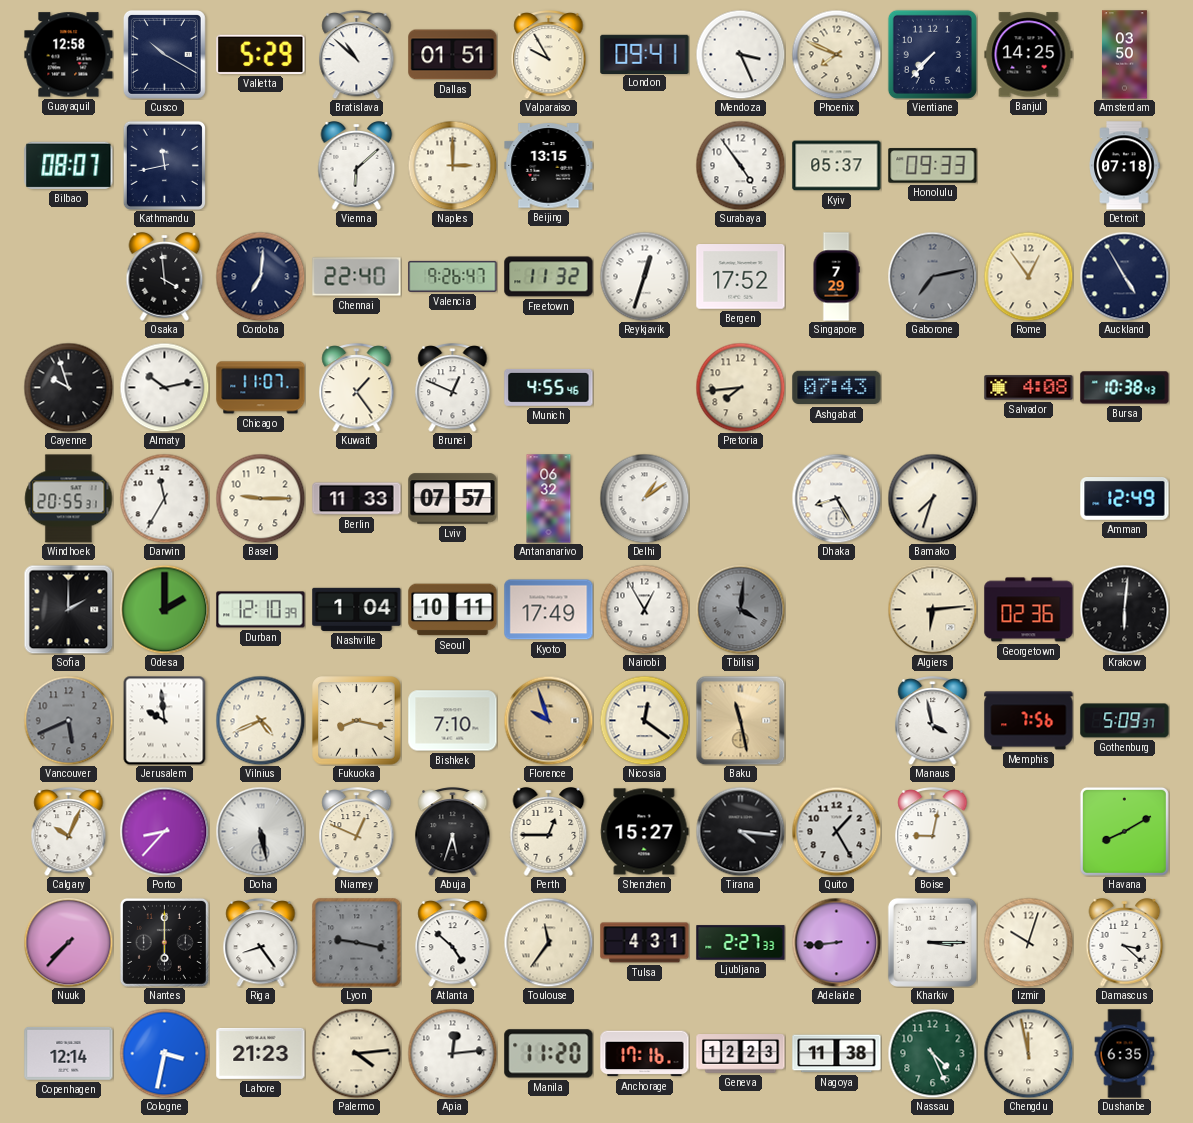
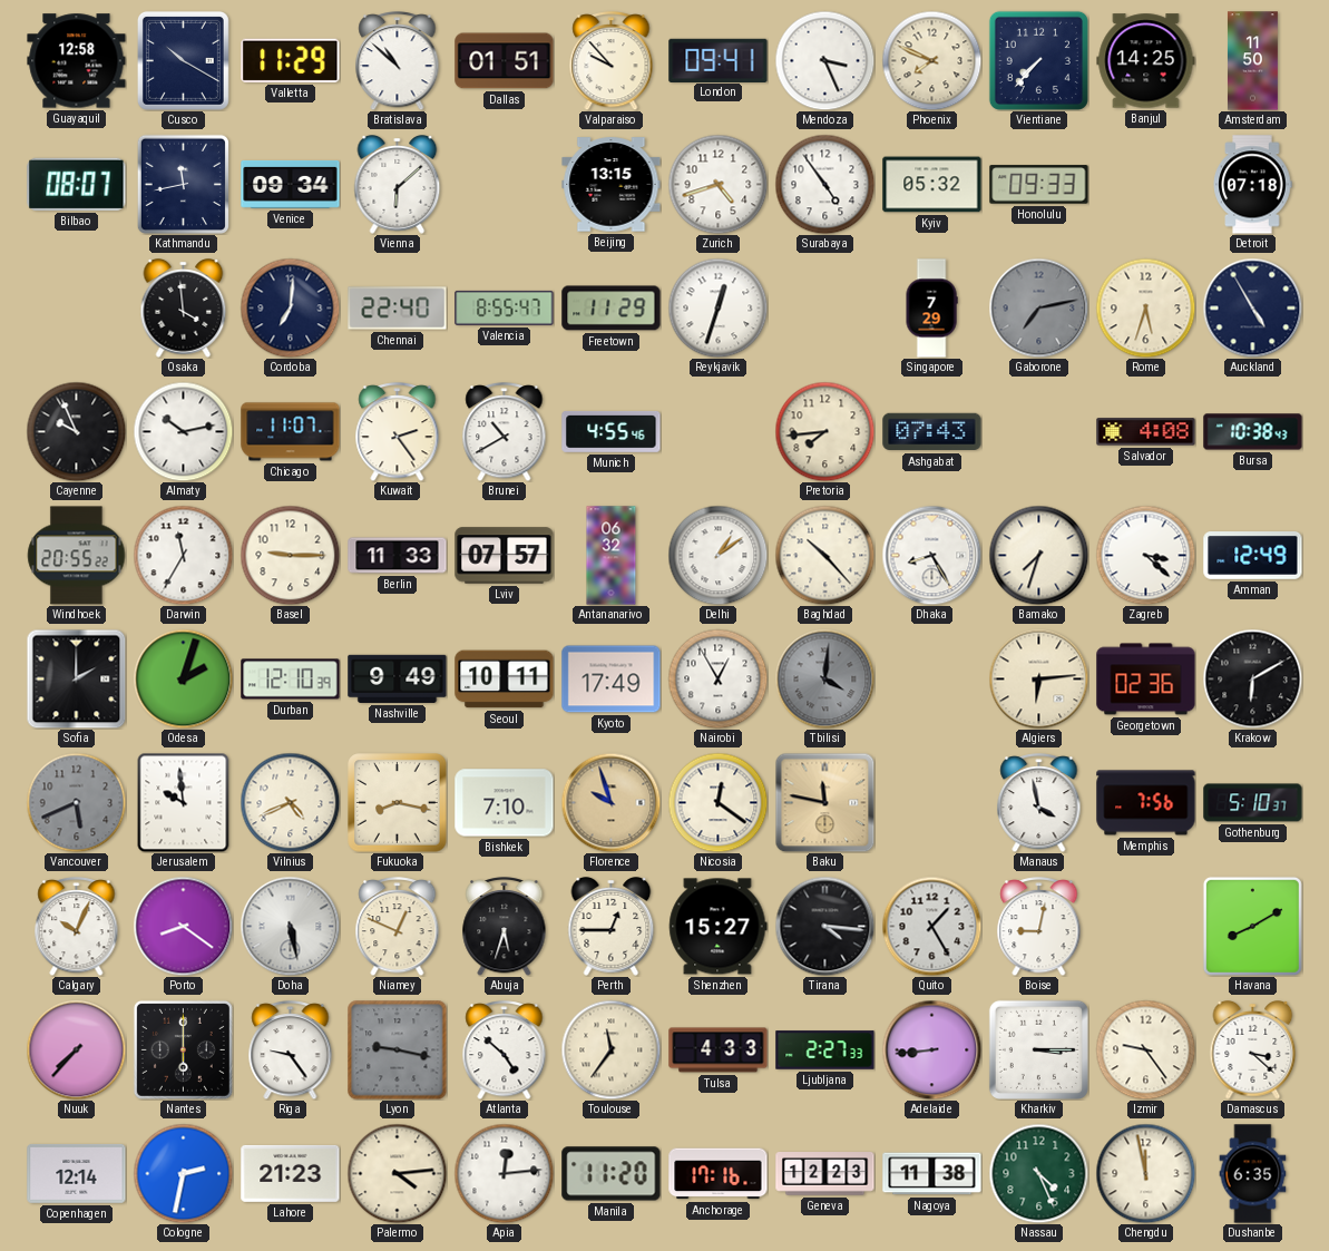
Valletta: 5:29 -> 11:29
Valparaiso: 9:55 -> 9:53
Amsterdam: 03:50 -> 11:50
Venice: none -> 09:34
Naples: 3:00 -> none
Zurich: none -> 4:42
Kyiv: 05:37 -> 05:32
Valencia: 9:26 -> 8:55
Freetown: 11:32 -> 11:29
Bergen: 17:52 -> none
Rome: 12:54 -> 5:33
Cayenne: 9:57 -> 9:56
Kuwait: 1:24 -> 2:24
Brunei: 12:49 -> 10:40
Windhoek: 20:55:31 -> 20:55:22
Baghdad: none -> 10:23
Zagreb: none -> 3:22
Odesa: 2:00 -> 2:03
Nashville: 1:04 -> 9:49
Krakow: 6:01 -> 6:10
Baku: 11:28 -> 11:47
Gothenburg: 5:09 -> 5:10
Porto: 8:37 -> 8:21
Riga: 8:24 -> 9:24
Tulsa: 4:31 -> 4:33
Izmir: 10:03 -> 9:24
Cologne: 3:32 -> 2:32
